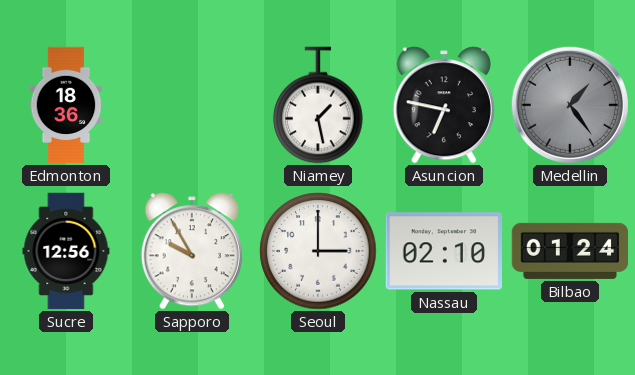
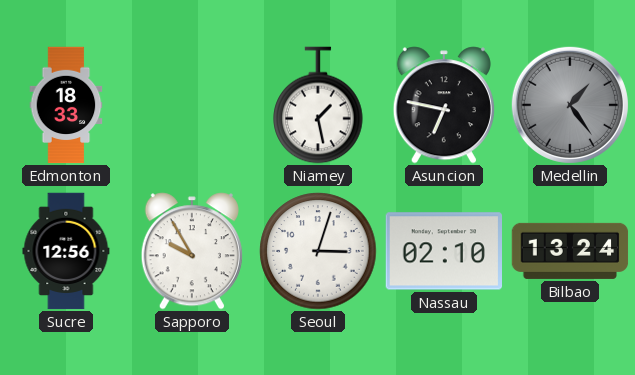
Edmonton: 18:36 -> 18:33
Seoul: 3:00 -> 3:03
Bilbao: 01:24 -> 13:24
